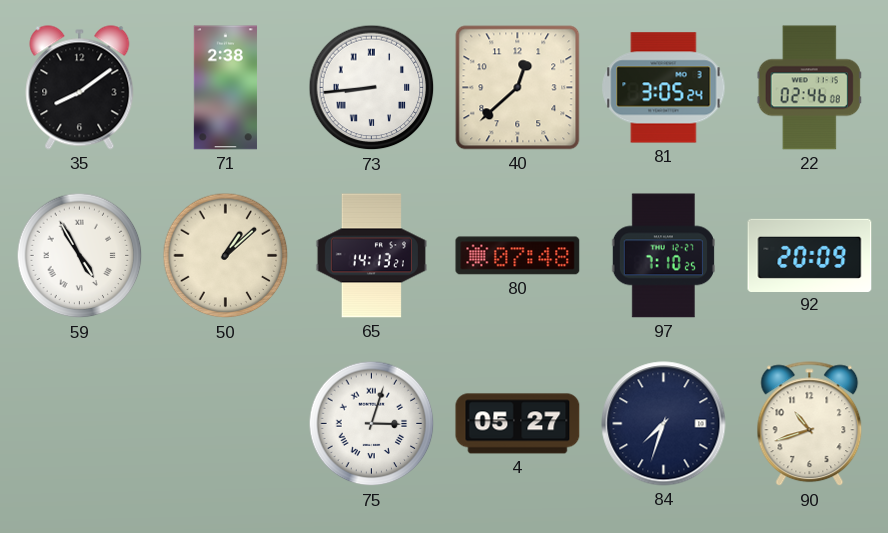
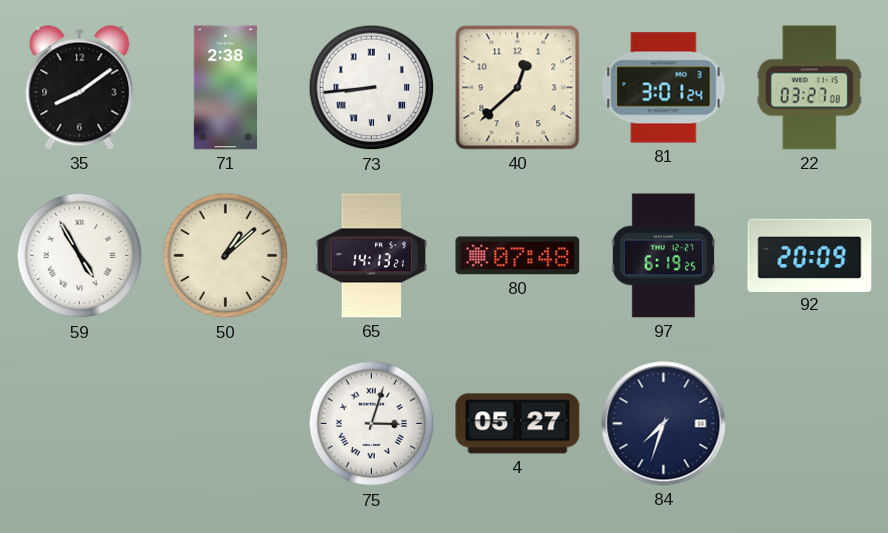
81: 3:05 -> 3:01
22: 02:46 -> 03:27
97: 7:10 -> 6:19
90: 10:42 -> none
